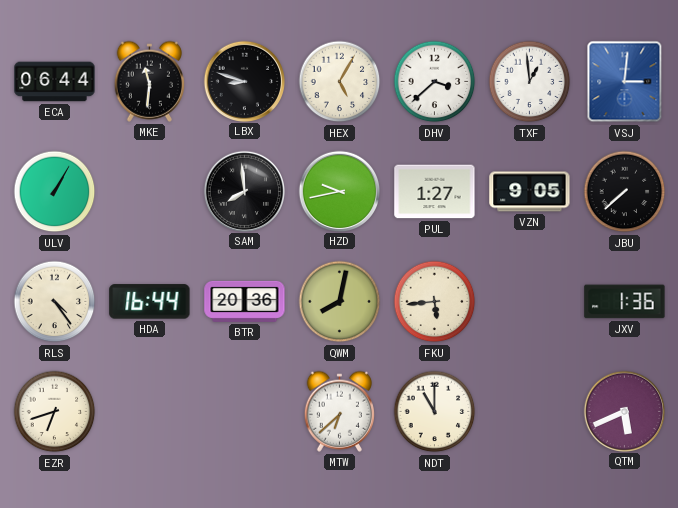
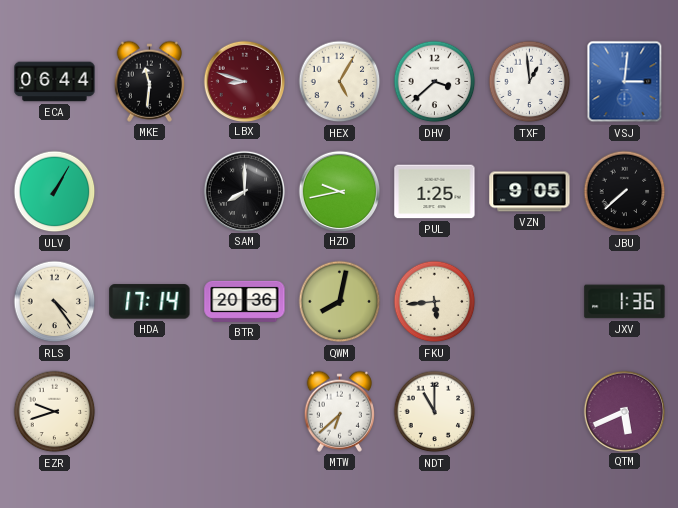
LBX dial: black -> burgundy
SAM: 7:59 -> 8:00
PUL: 1:27 -> 1:25
HDA: 16:44 -> 17:14
EZR: 6:42 -> 9:42
